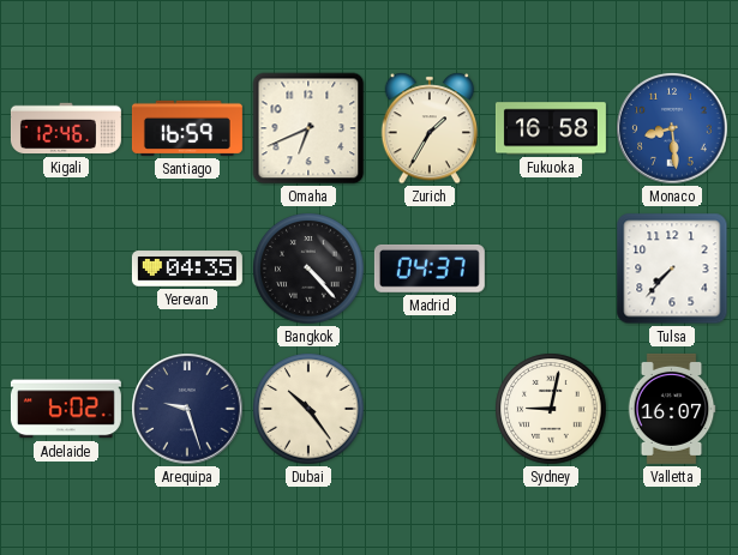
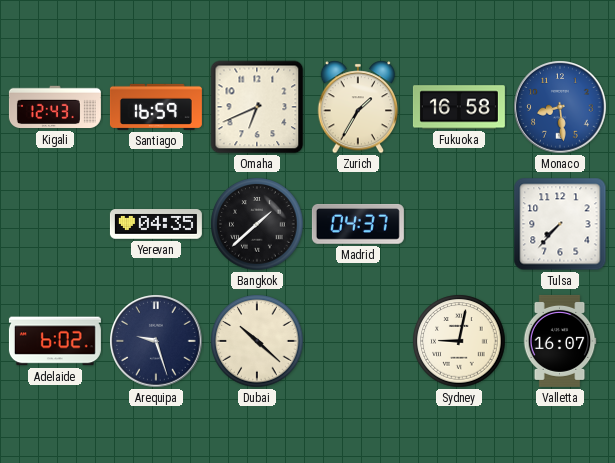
Kigali: 12:46 -> 12:43
Bangkok: 4:23 -> 1:38
Dubai: 10:24 -> 10:22
